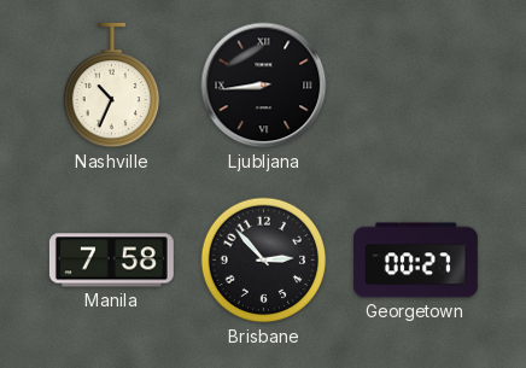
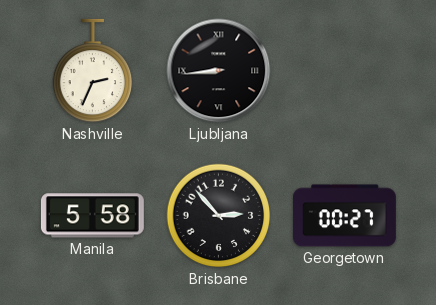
Nashville: 10:34 -> 2:34
Manila: 7:58 -> 5:58
